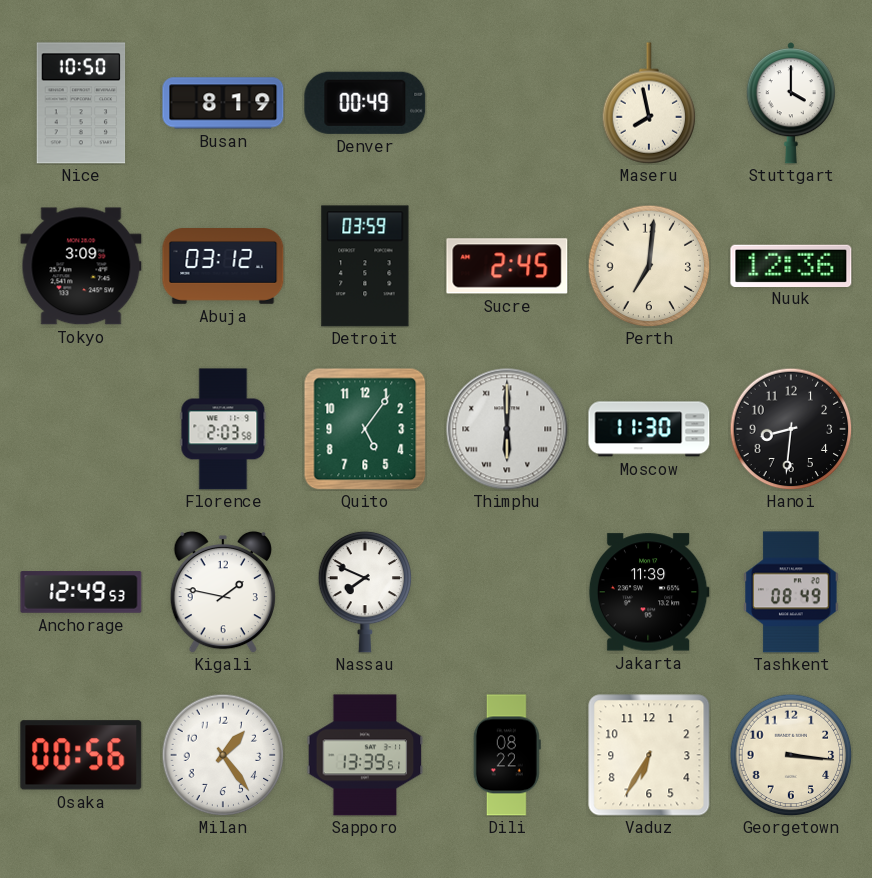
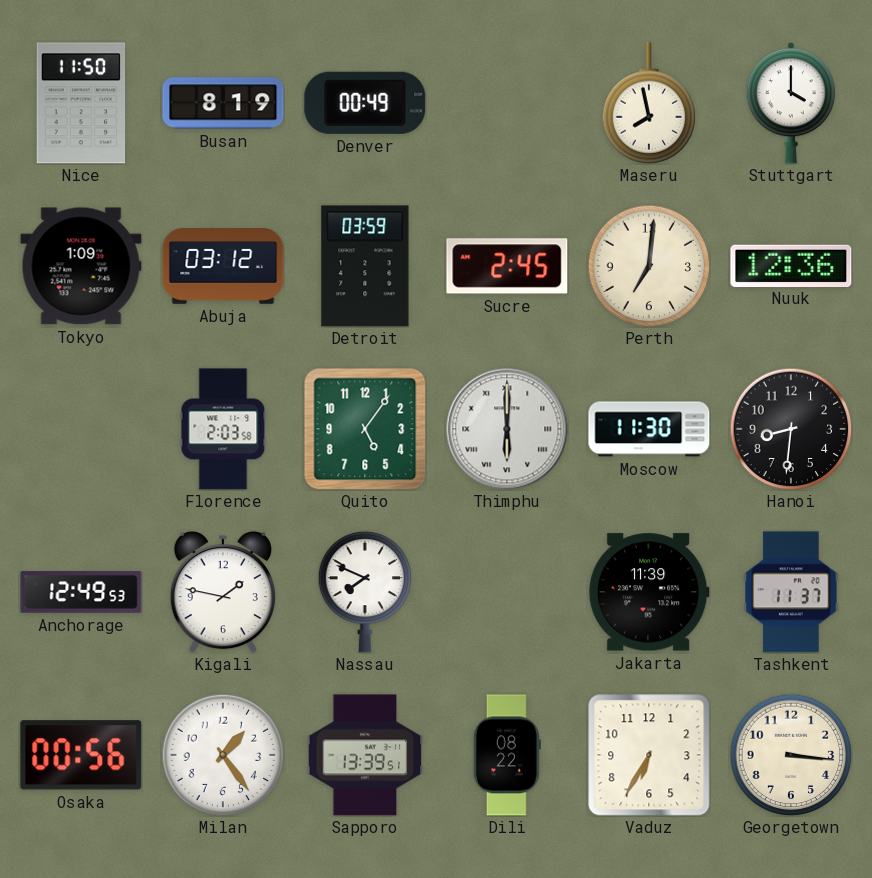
Nice: 10:50 -> 11:50
Tokyo: 3:09 -> 1:09
Tashkent: 08:49 -> 11:37
